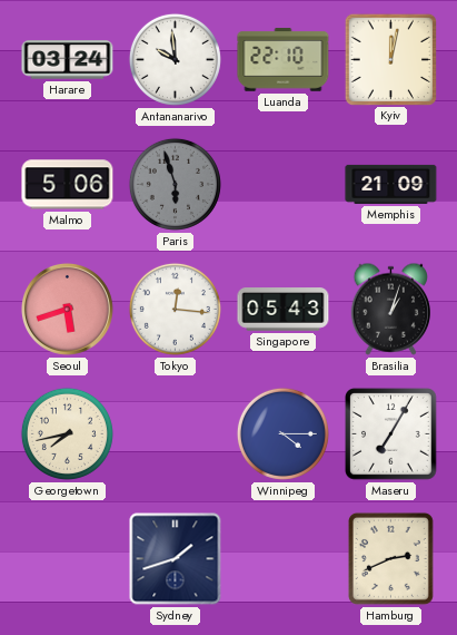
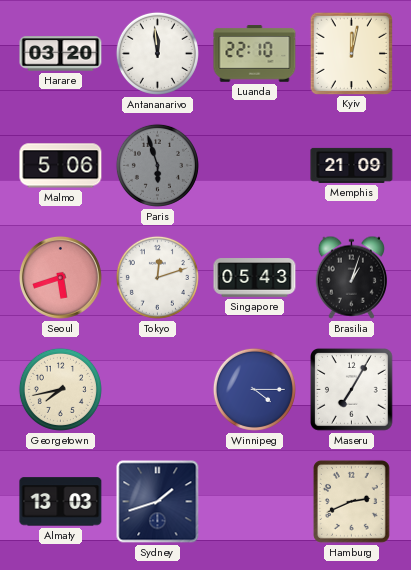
Harare: 03:24 -> 03:20
Antananarivo: 9:59 -> 11:59
Tokyo: 12:16 -> 12:12
Almaty: none -> 13:03
